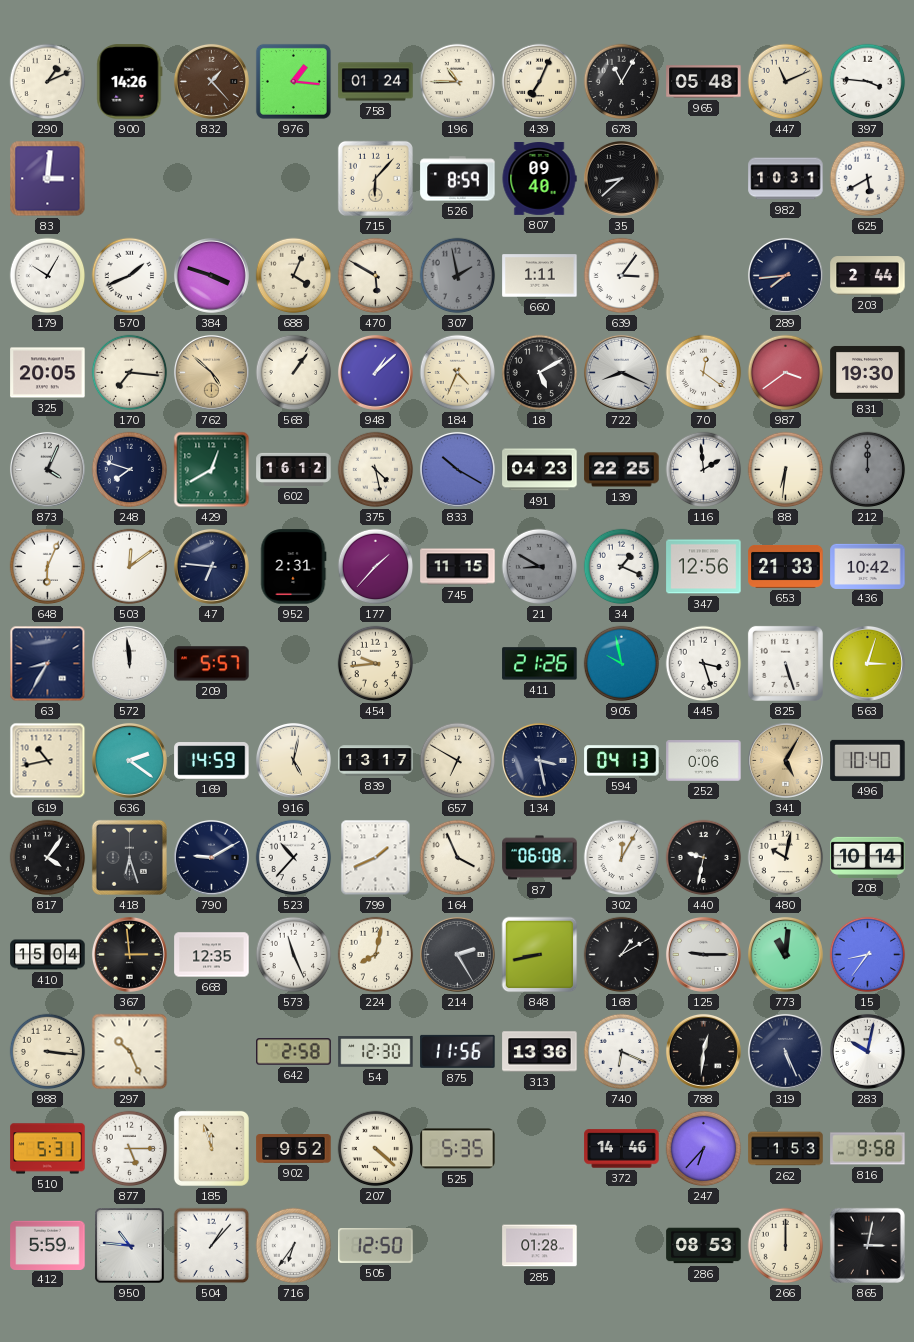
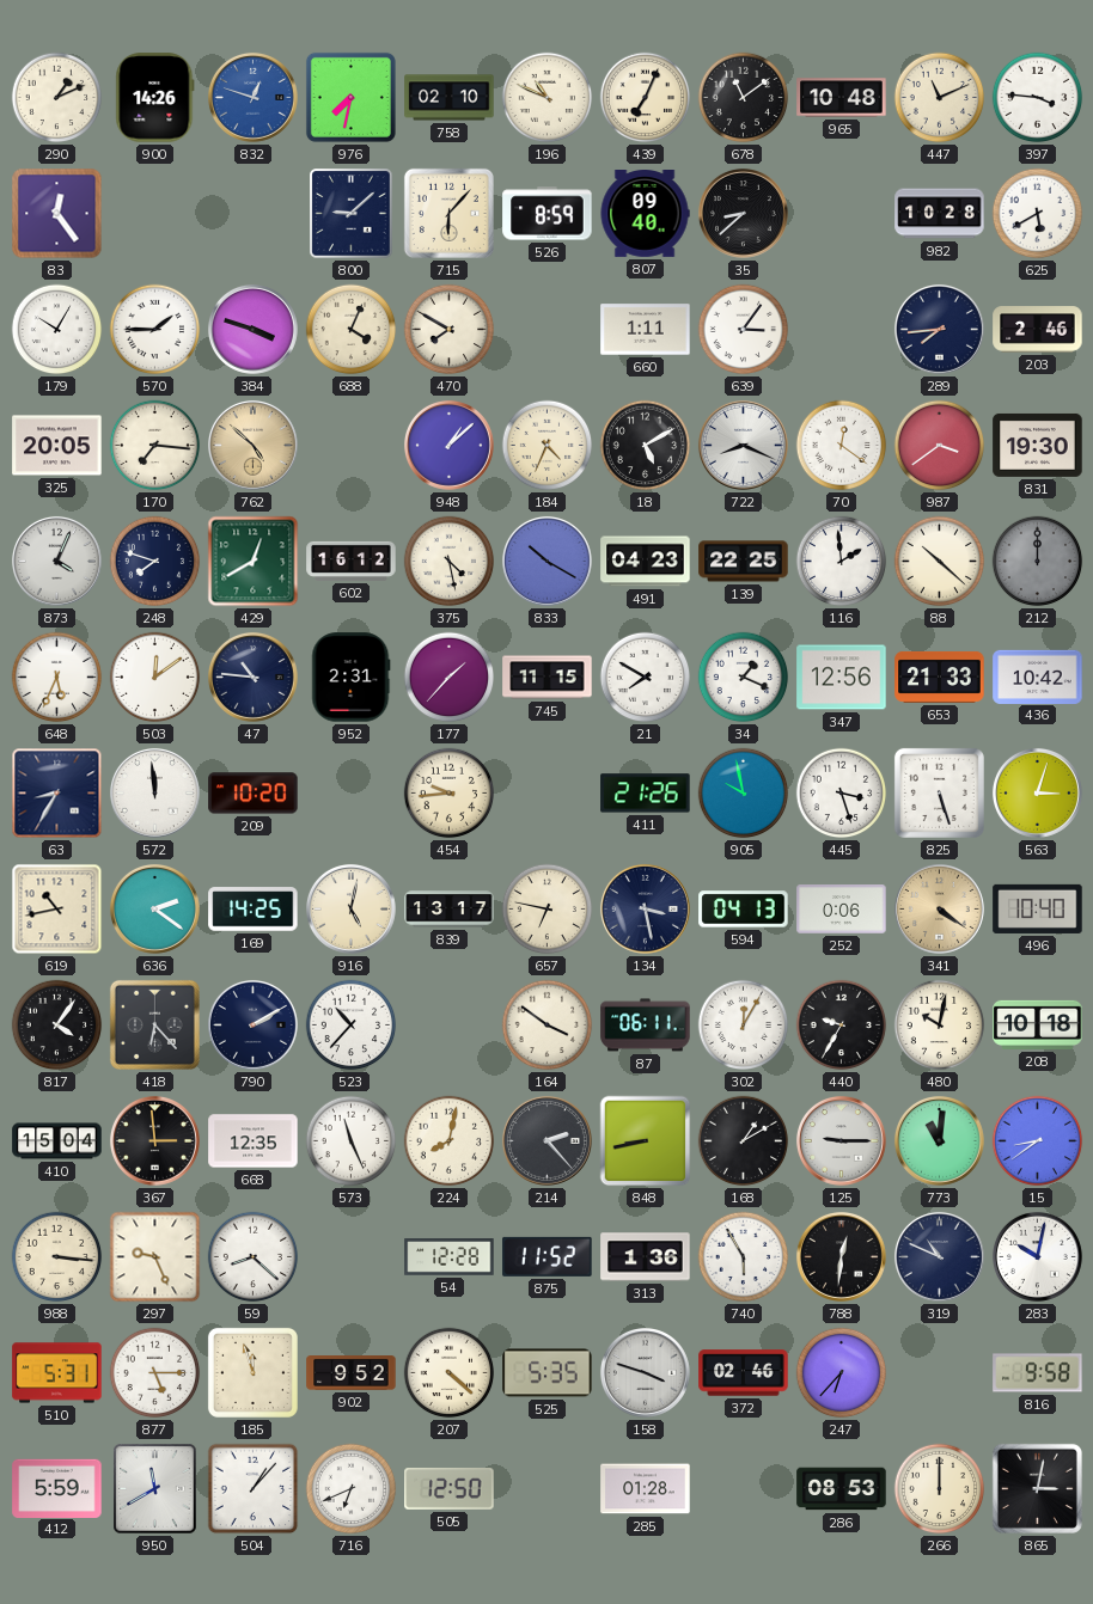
832: 1:23 -> 12:48
832 dial: brown -> blue
976: 1:16 -> 7:32
758: 01:24 -> 02:10
196: 10:45 -> 10:49
678: 11:05 -> 11:09
965: 05:48 -> 10:48
83: 3:01 -> 12:24
800: none -> 9:08
982: 10:31 -> 10:28
570: 1:41 -> 1:45
470: 5:50 -> 7:50
307: 1:58 -> none
203: 2:44 -> 2:46
568: 1:06 -> none
88: 6:31 -> 10:22
648: 6:04 -> 5:34
47: 6:46 -> 10:46
21: 8:50 -> 7:50
21 dial: grey -> white
209: 5:57 -> 10:20
169: 14:59 -> 14:25
657: 6:50 -> 6:47
341: 5:05 -> 4:21
418: 6:27 -> 6:23
790: 9:10 -> 2:10
799: 1:41 -> none
164: 3:56 -> 3:51
87: 06:08 -> 06:11
440: 9:32 -> 9:35
208: 10:14 -> 10:18
214: 2:25 -> 2:23
15: 8:36 -> 8:39
297: 10:26 -> 9:26
59: none -> 8:22
642: 2:58 -> none
54: 12:30 -> 12:28
875: 11:56 -> 11:52
313: 13:36 -> 1:36
740: 6:19 -> 5:55
319: 5:26 -> 10:49
158: none -> 3:48
372: 14:46 -> 02:46
262: 1:53 -> none
950: 10:46 -> 11:40
716: 6:36 -> 6:41
